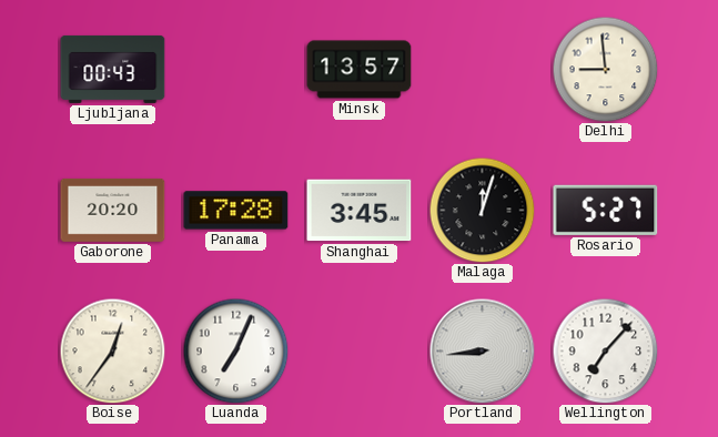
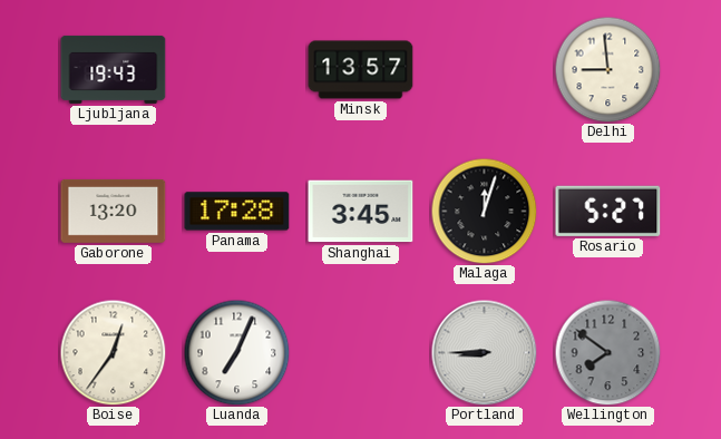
Ljubljana: 00:43 -> 19:43
Gaborone: 20:20 -> 13:20
Portland: 8:44 -> 8:45
Wellington: 7:07 -> 7:51
Wellington dial: white -> grey
